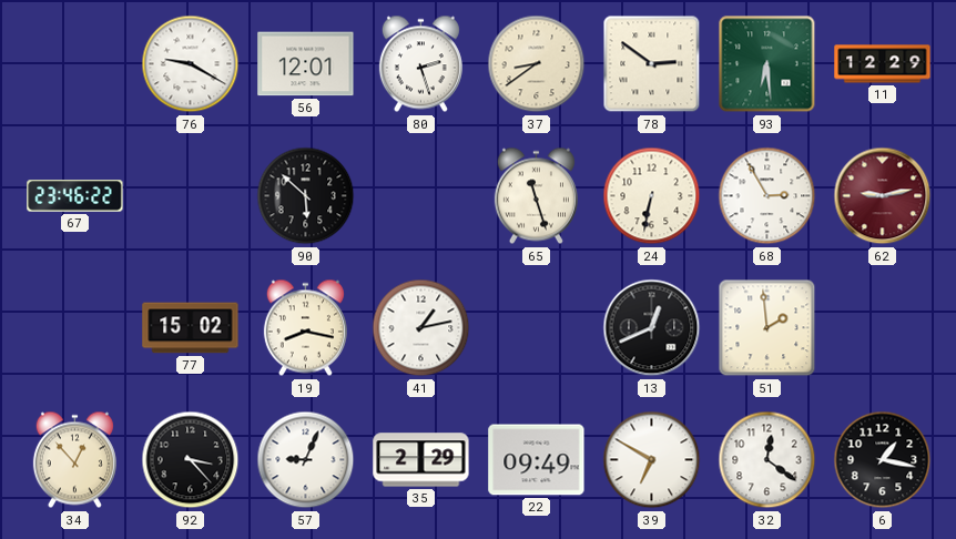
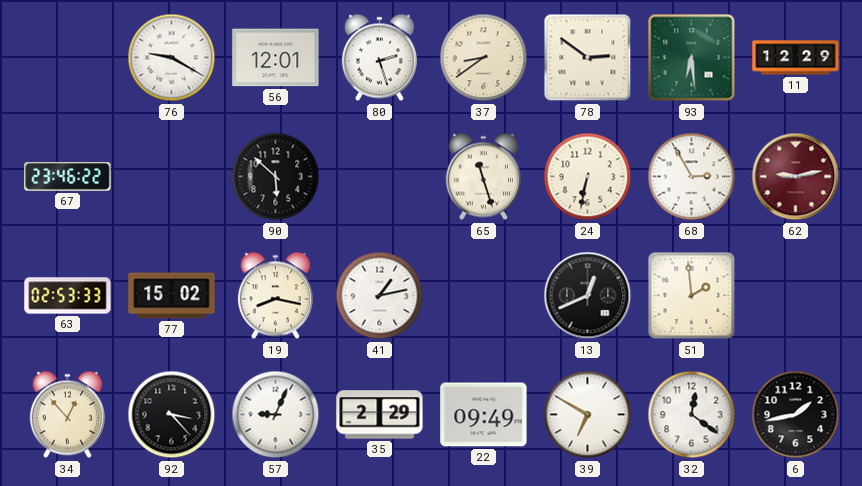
63: none -> 02:53
6: 1:17 -> 1:43
